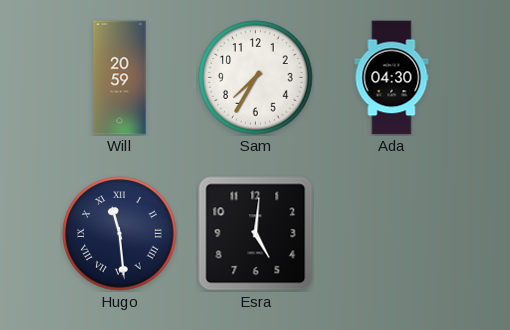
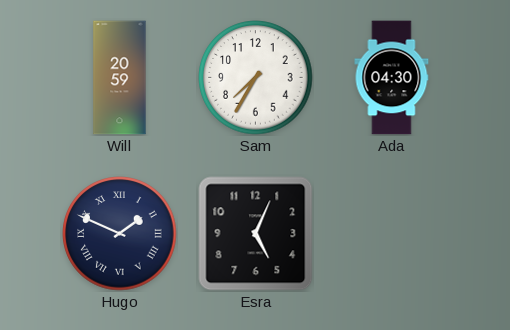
Hugo: 11:29 -> 1:49
Esra: 5:01 -> 5:04
